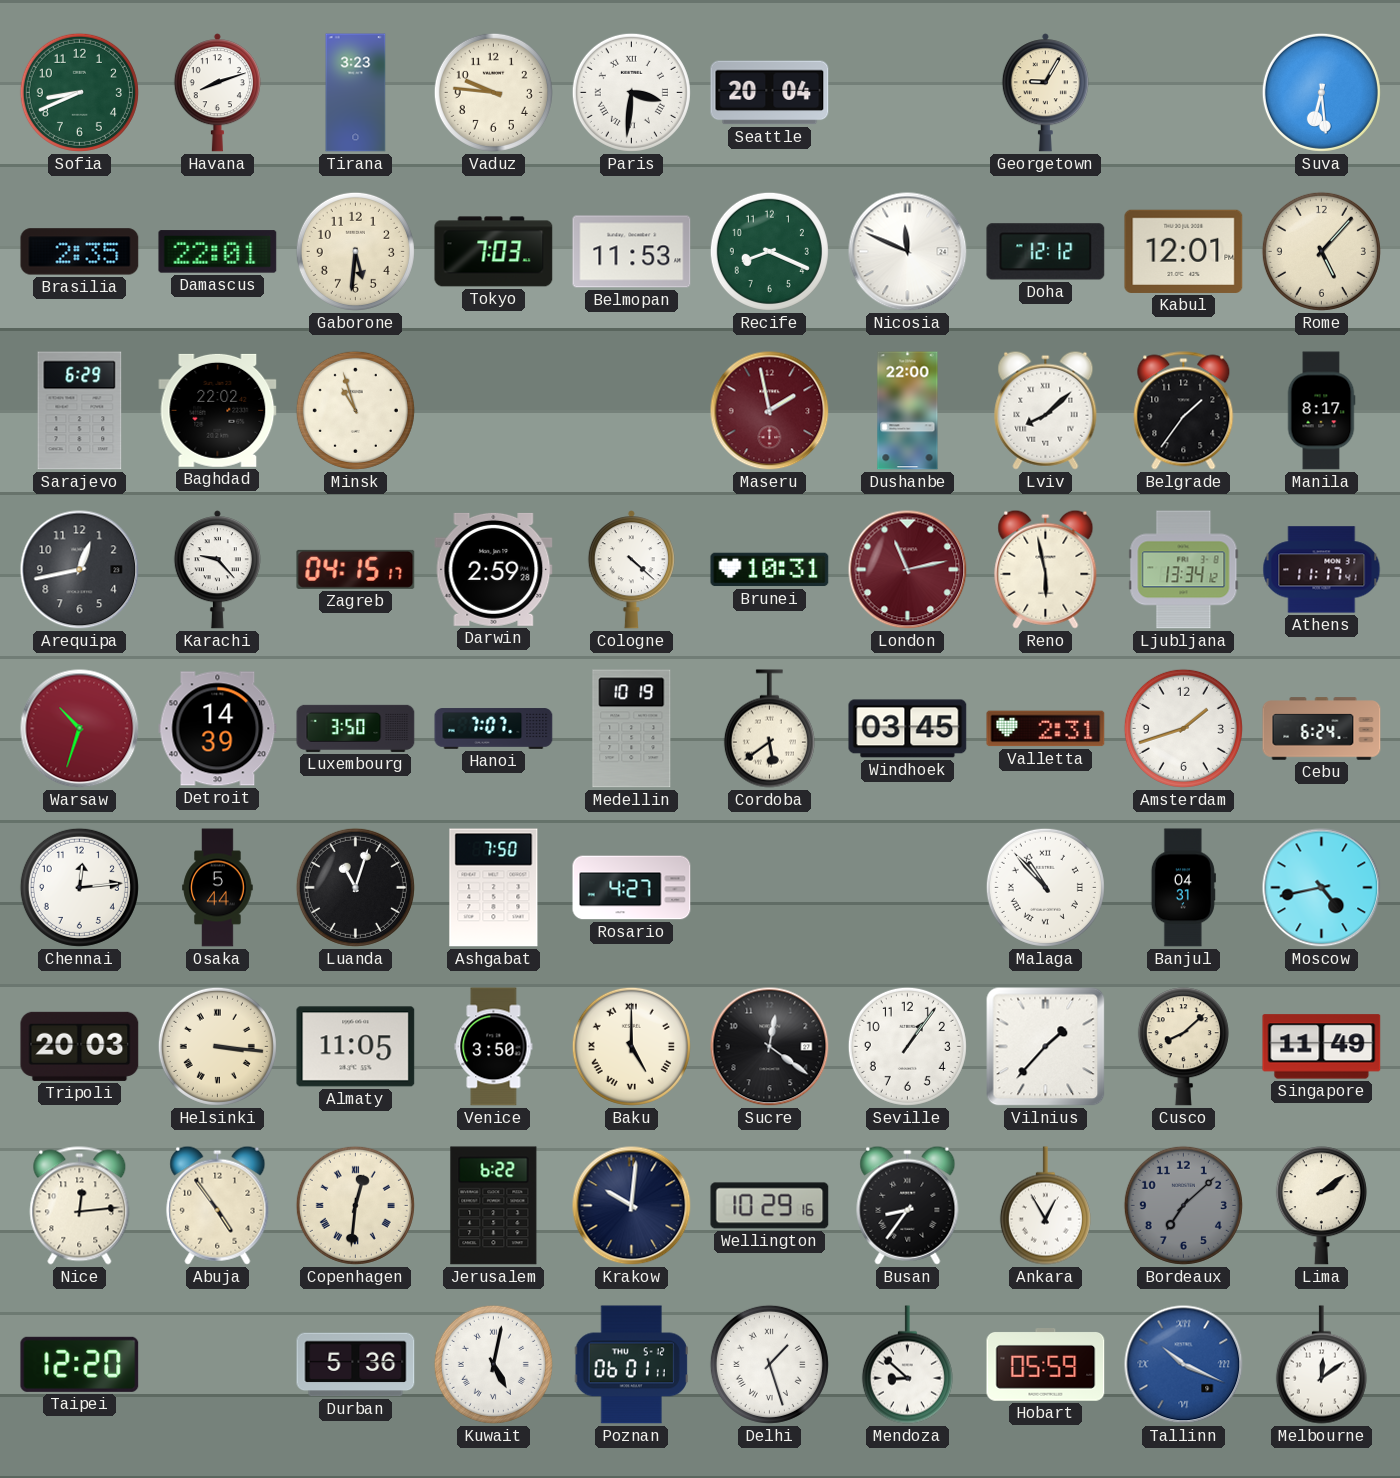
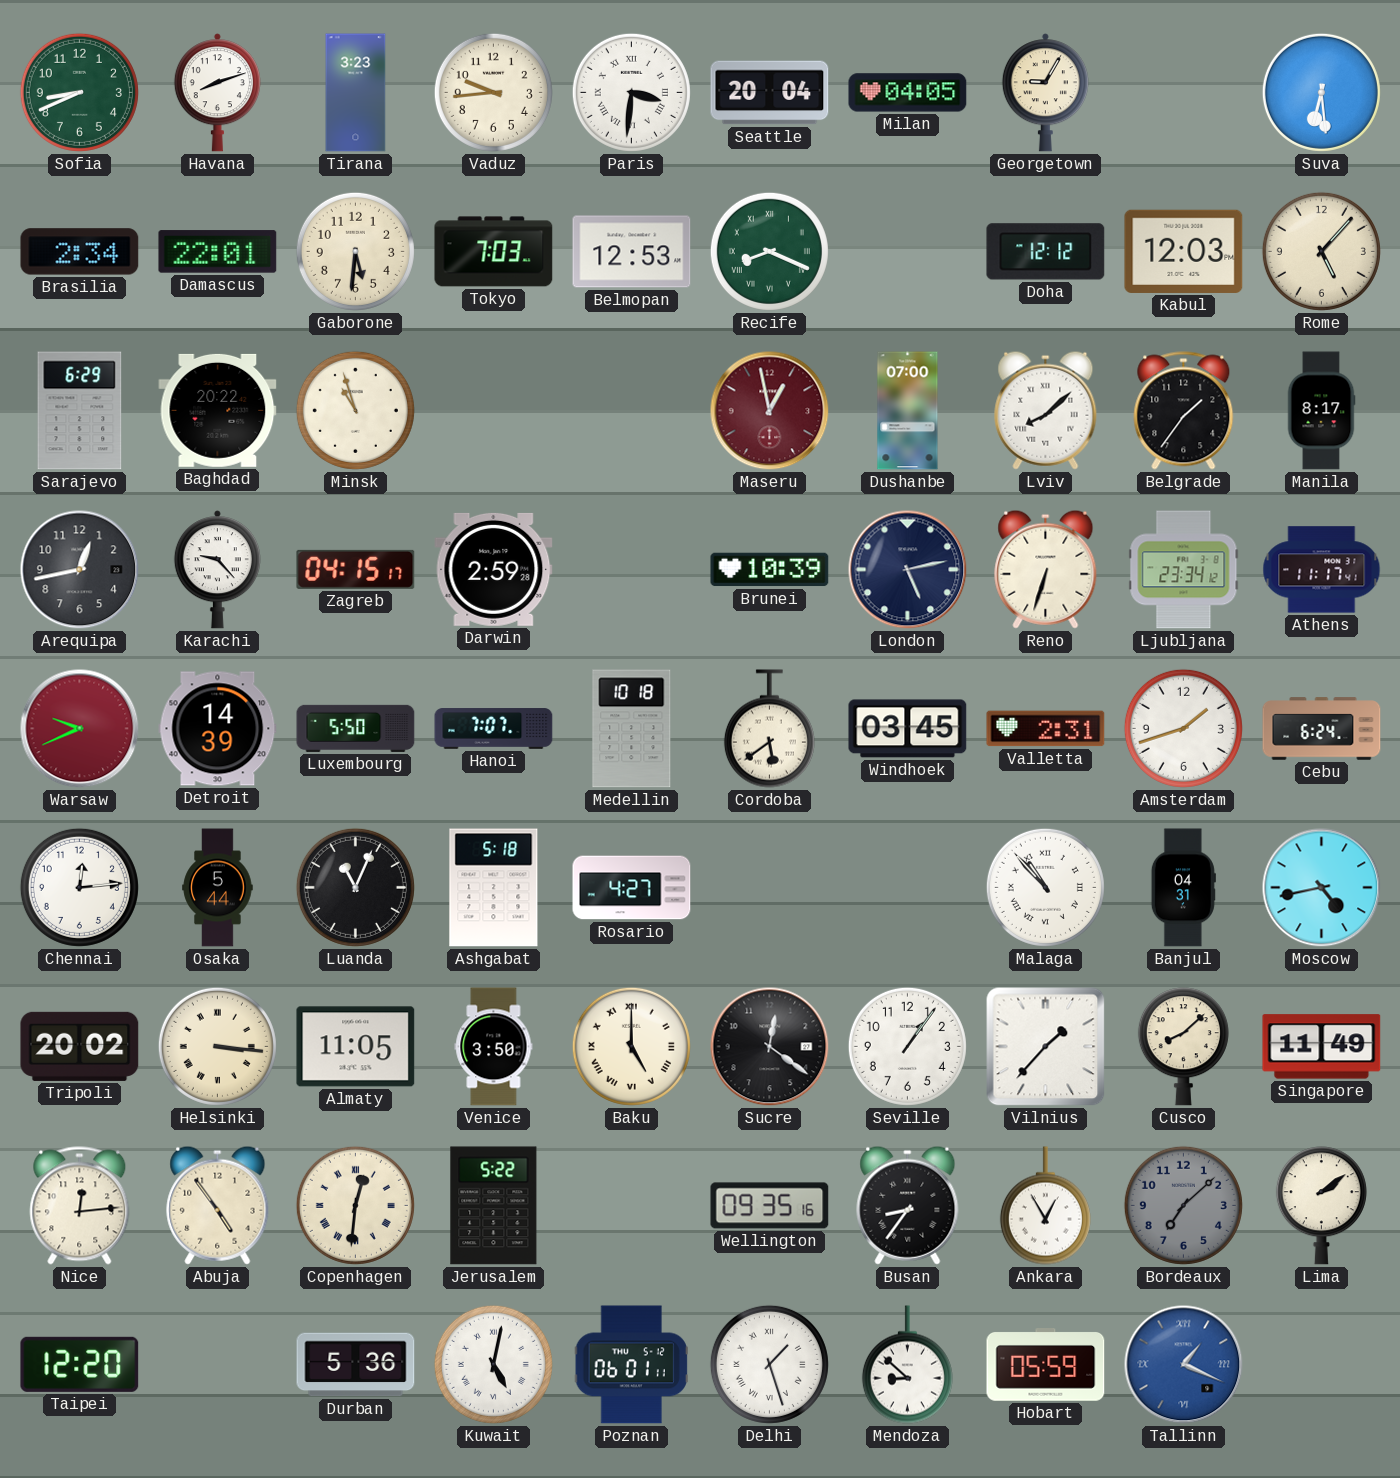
Vaduz: 9:46 -> 9:44
Milan: none -> 04:05
Brasilia: 2:35 -> 2:34
Belmopan: 11:53 -> 12:53
Recife numerals: Arabic -> Roman
Nicosia: 11:49 -> none
Kabul: 12:01 -> 12:03
Baghdad: 22:02 -> 20:22
Maseru: 1:58 -> 12:58
Dushanbe: 22:00 -> 07:00
Cologne: 4:22 -> none
Brunei: 10:31 -> 10:39
London: 11:13 -> 5:13
London dial: burgundy -> navy
Reno: 5:58 -> 6:33
Ljubljana: 13:34 -> 23:34
Warsaw: 10:33 -> 9:41
Luxembourg: 3:50 -> 5:50
Medellin: 10:19 -> 10:18
Luanda: 11:03 -> 11:04
Ashgabat: 7:50 -> 5:18
Tripoli: 20:03 -> 20:02
Jerusalem: 6:22 -> 5:22
Krakow: 10:01 -> none
Wellington: 10:29 -> 09:35
Tallinn: 10:19 -> 1:19
Melbourne: 12:09 -> none
